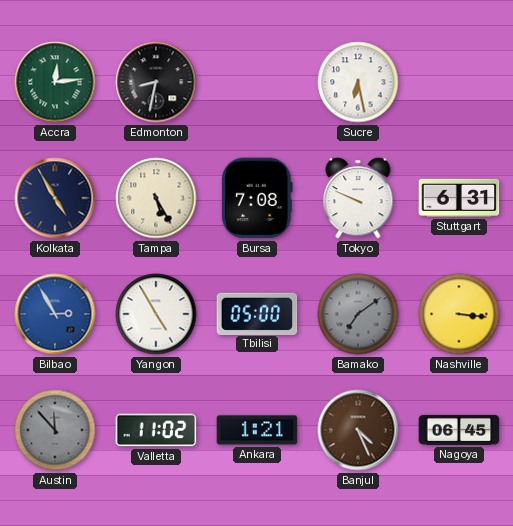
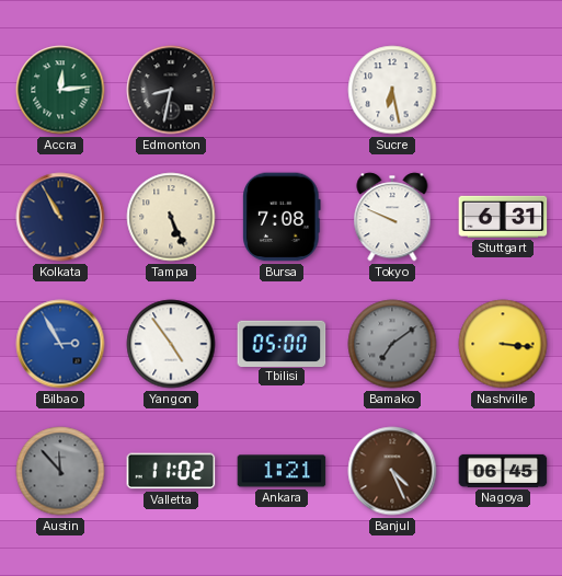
Kolkata: 4:55 -> 10:55
Tampa: 5:25 -> 5:26
Yangon: 4:55 -> 4:54
